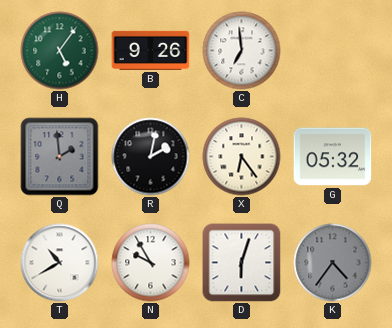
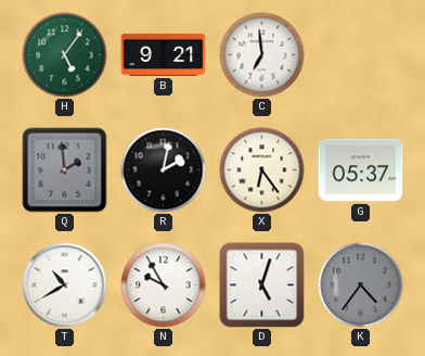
B: 9:26 -> 9:21
G: 05:32 -> 05:37
D: 6:03 -> 5:03
